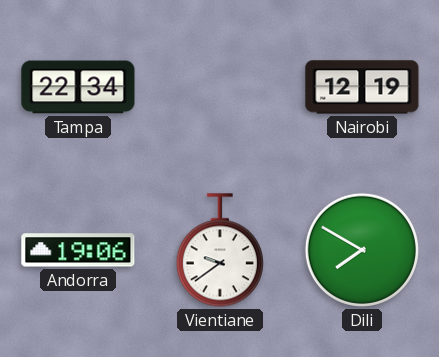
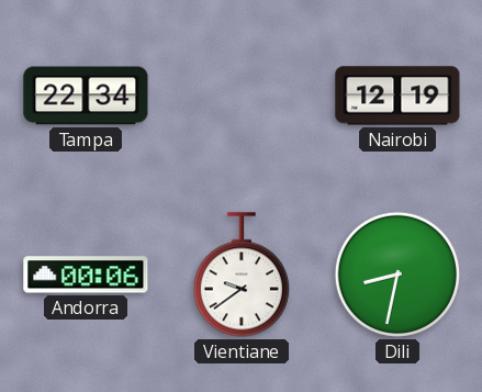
Andorra: 19:06 -> 00:06
Dili: 7:50 -> 8:32
